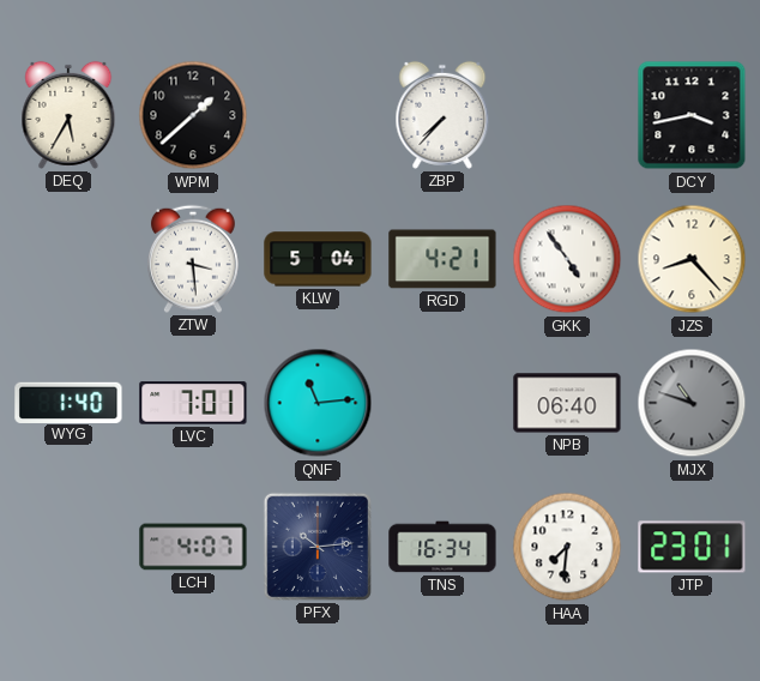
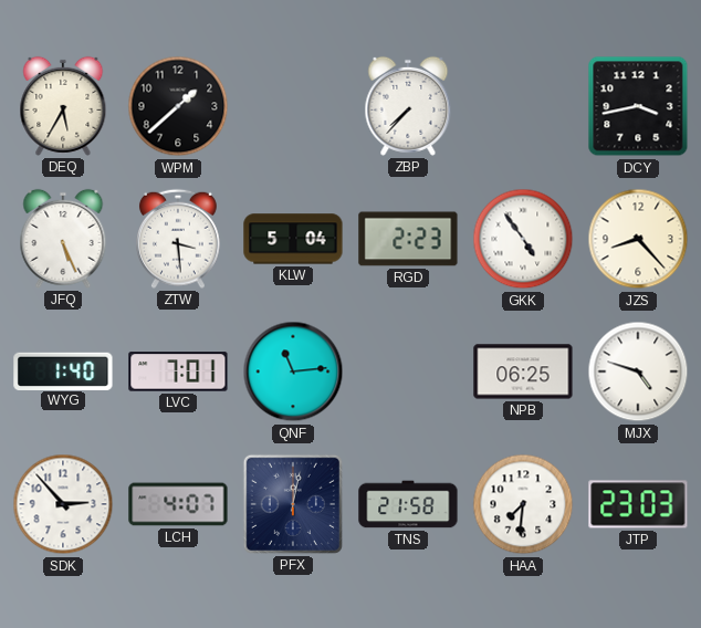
JFQ: none -> 5:26
RGD: 4:21 -> 2:23
NPB: 06:40 -> 06:25
MJX: 10:48 -> 4:48
MJX dial: grey -> white
SDK: none -> 2:53
PFX: 10:14 -> 12:02
TNS: 16:34 -> 21:58
JTP: 23:01 -> 23:03
